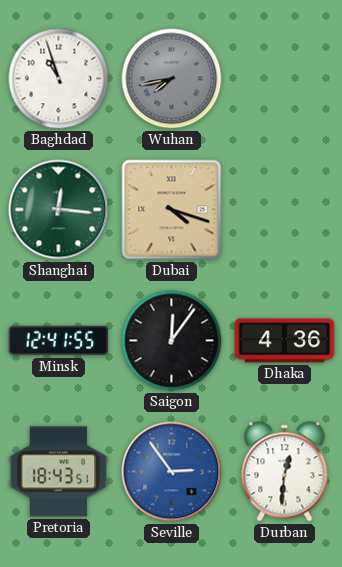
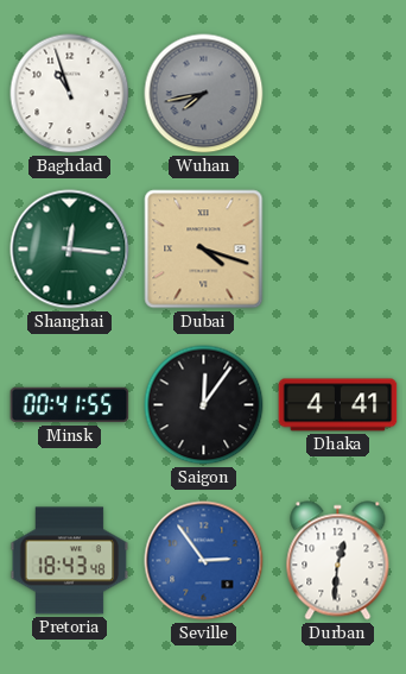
Minsk: 12:41 -> 00:41
Dhaka: 4:36 -> 4:41
Pretoria: 18:43:51 -> 18:43:48
